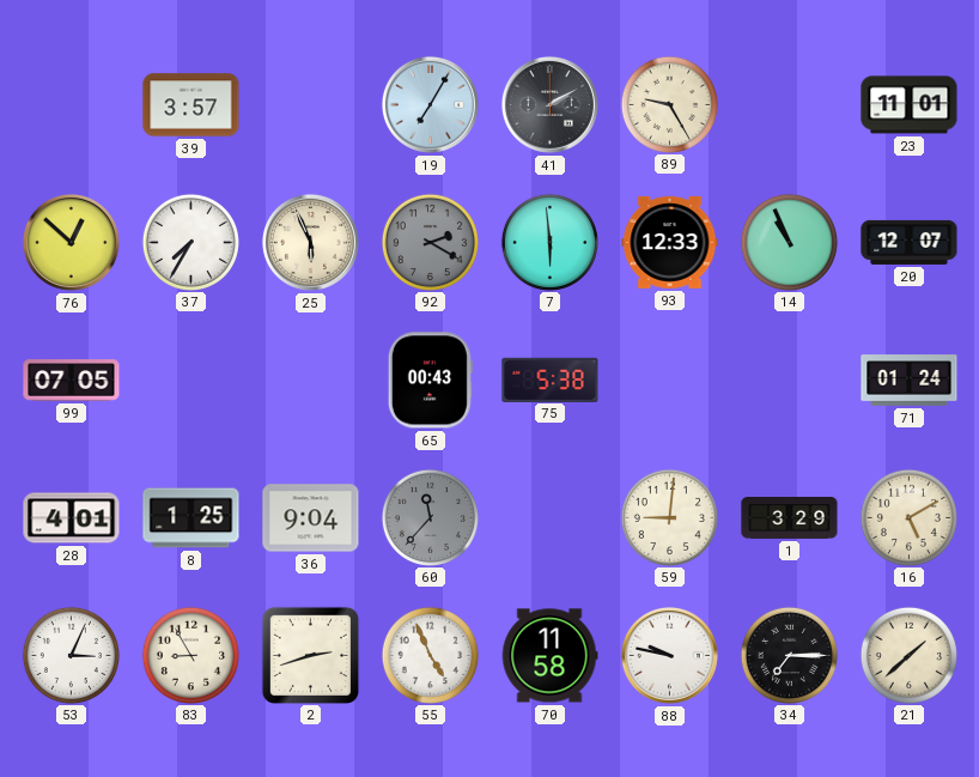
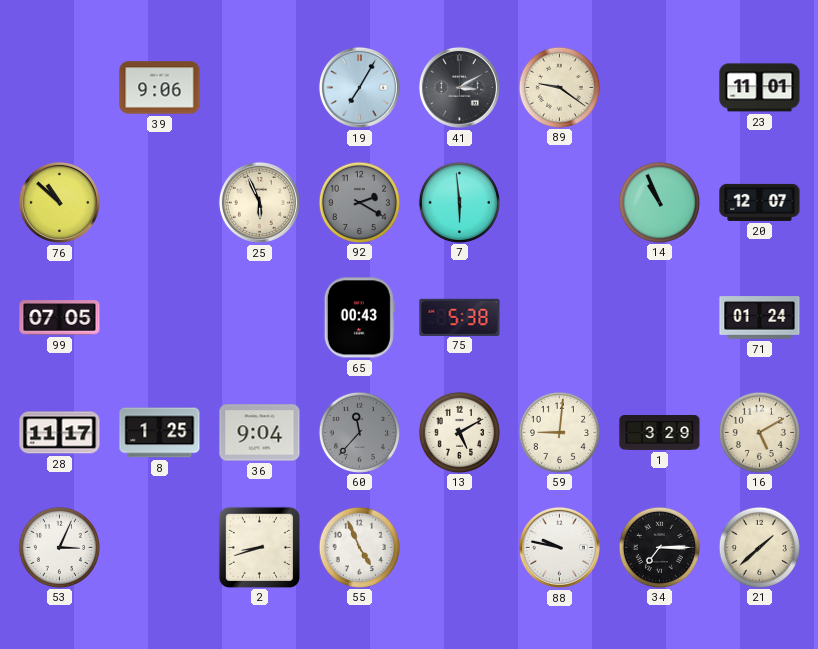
39: 3:57 -> 9:06
41: 2:10 -> 3:10
89: 9:25 -> 9:21
76: 12:52 -> 10:52
37: 7:35 -> none
93: 12:33 -> none
28: 4:01 -> 11:17
13: none -> 5:10
83: 8:55 -> none
2: 2:42 -> 8:42
70: 11:58 -> none
